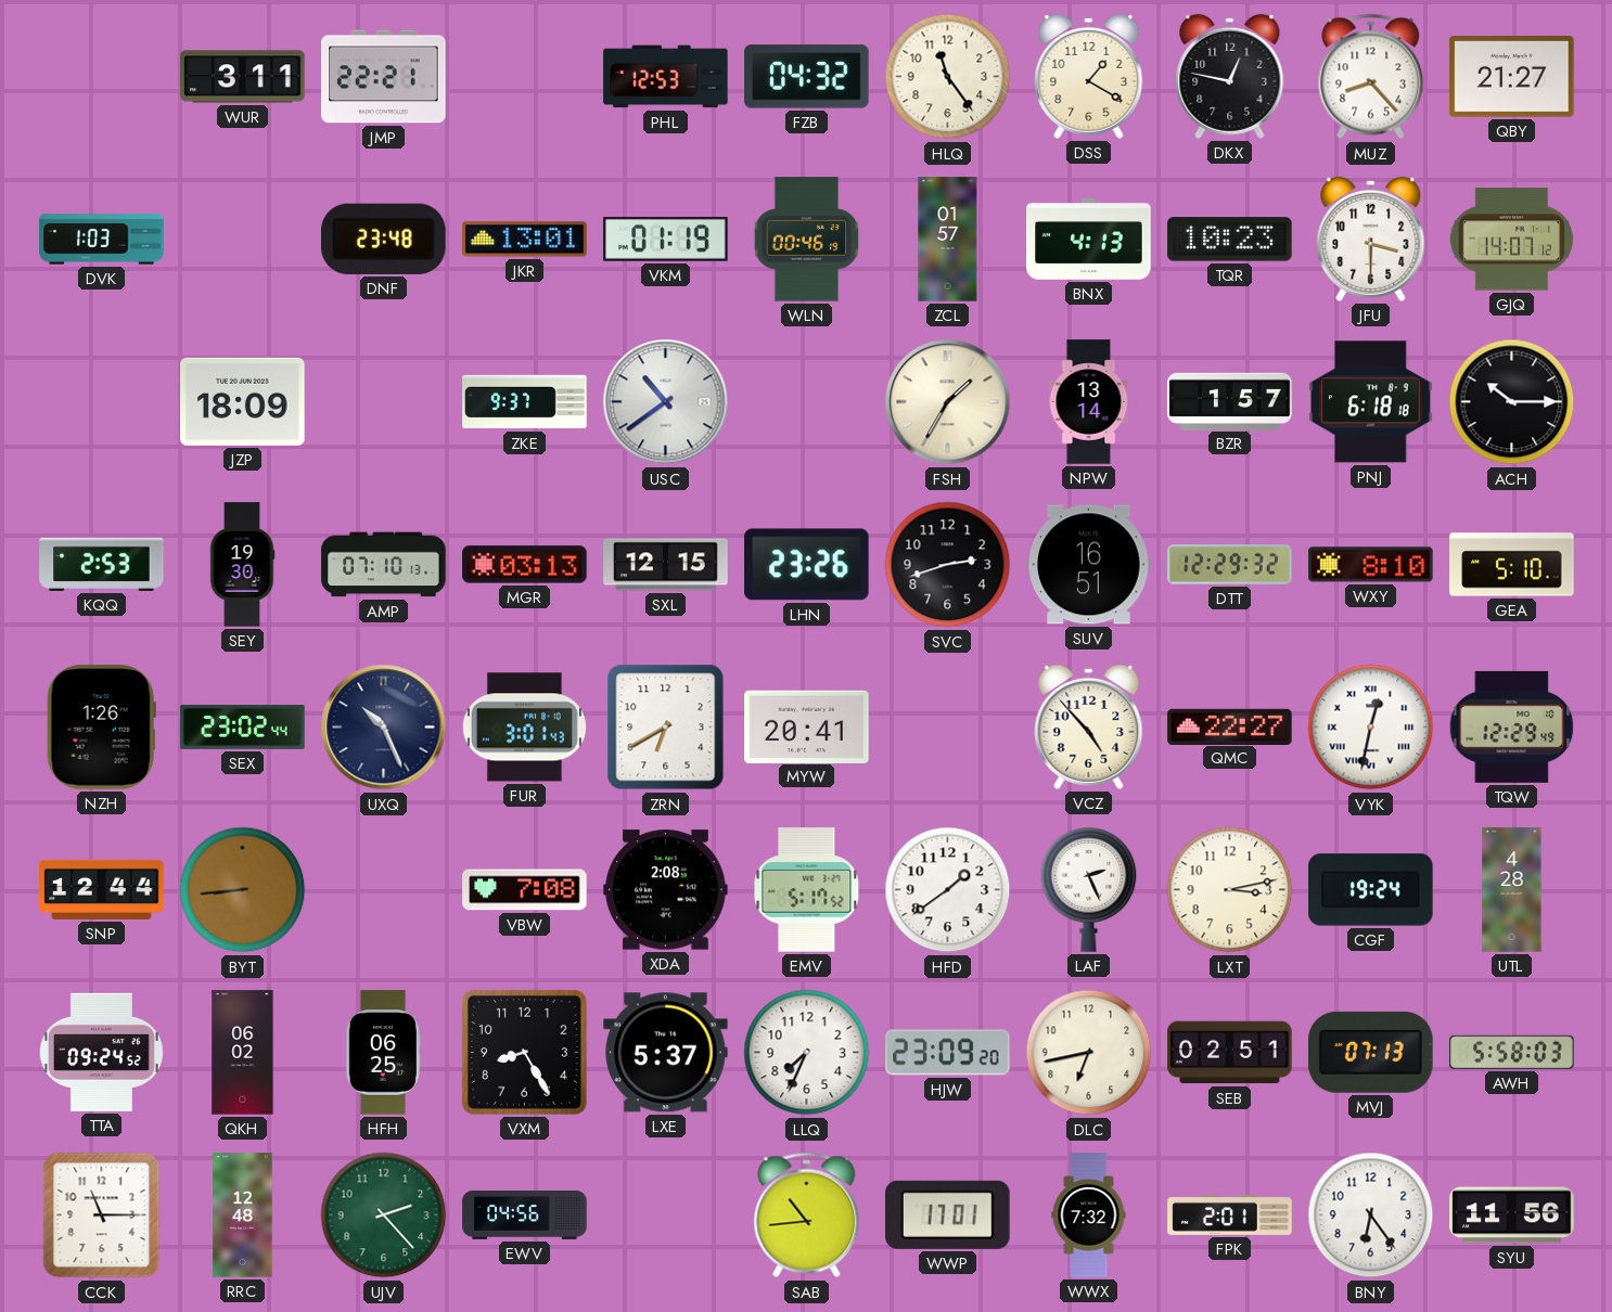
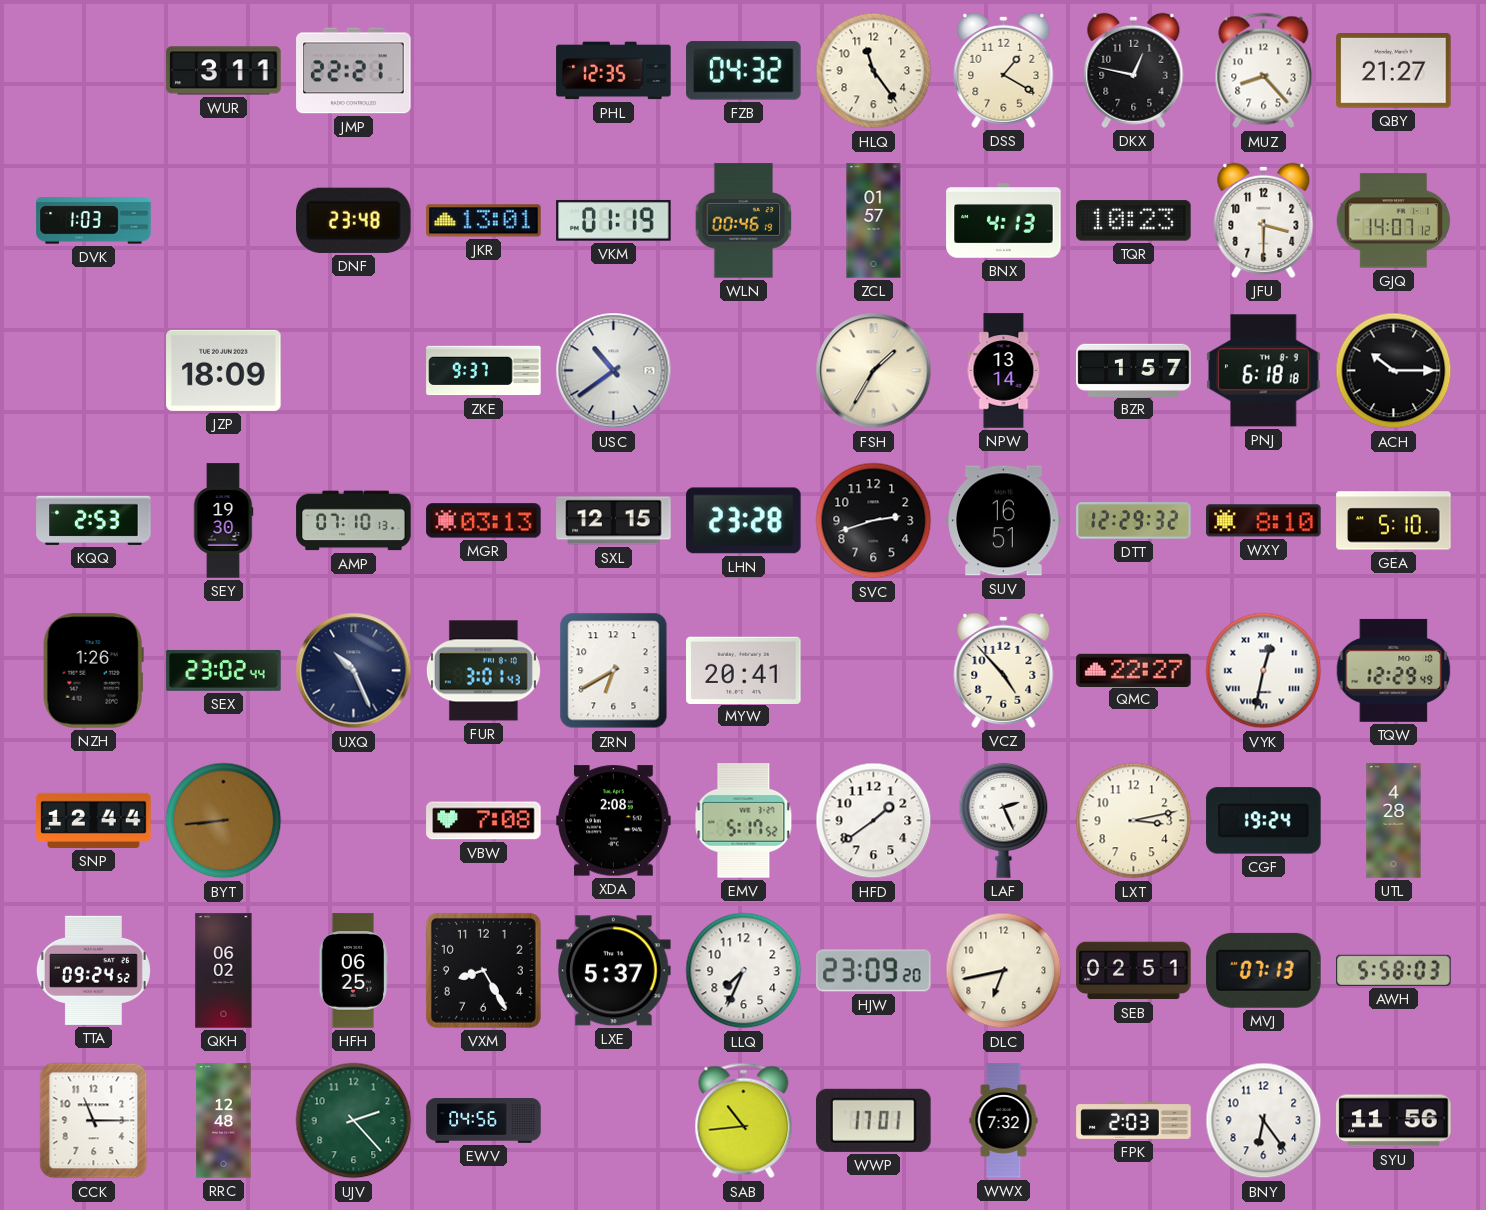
PHL: 12:53 -> 12:35
LHN: 23:26 -> 23:28
FPK: 2:01 -> 2:03
